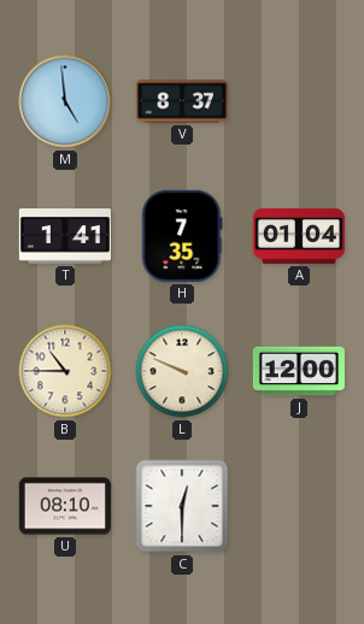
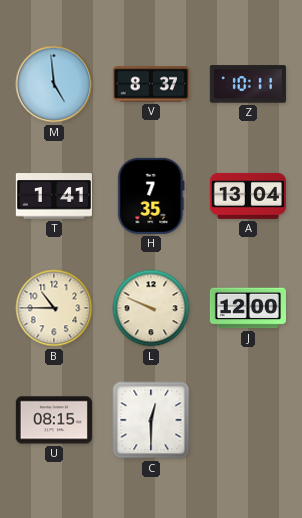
Z: none -> 10:11
A: 01:04 -> 13:04
U: 08:10 -> 08:15
